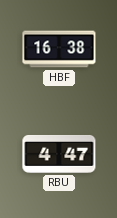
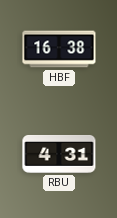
RBU: 4:47 -> 4:31
